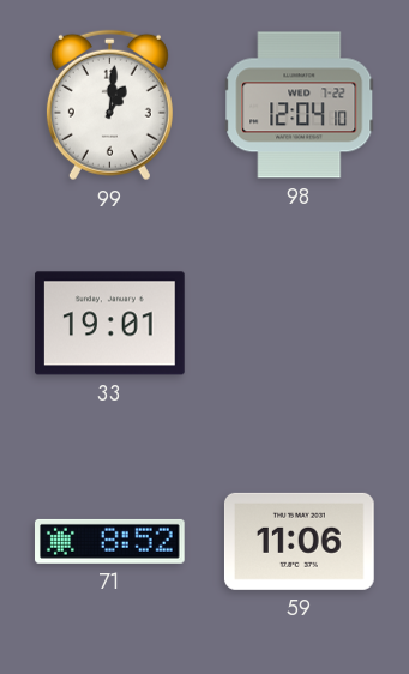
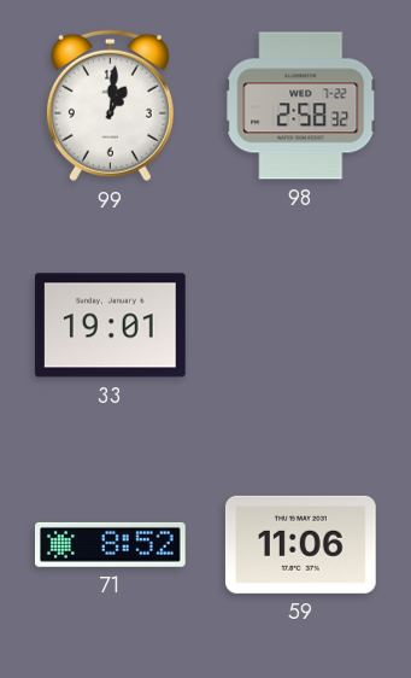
98: 12:04 -> 2:58
